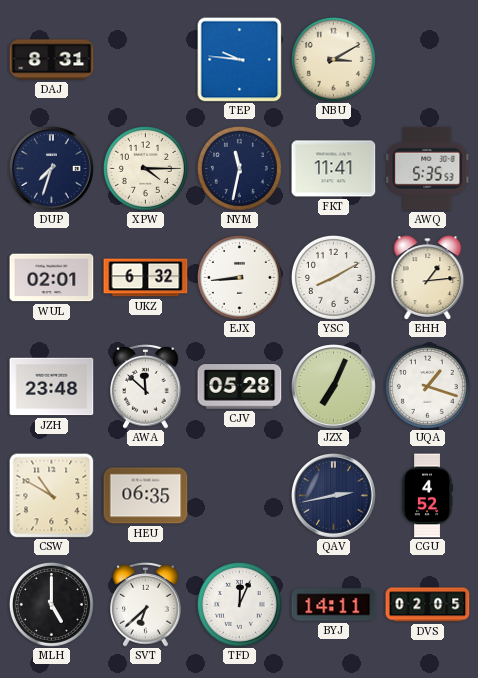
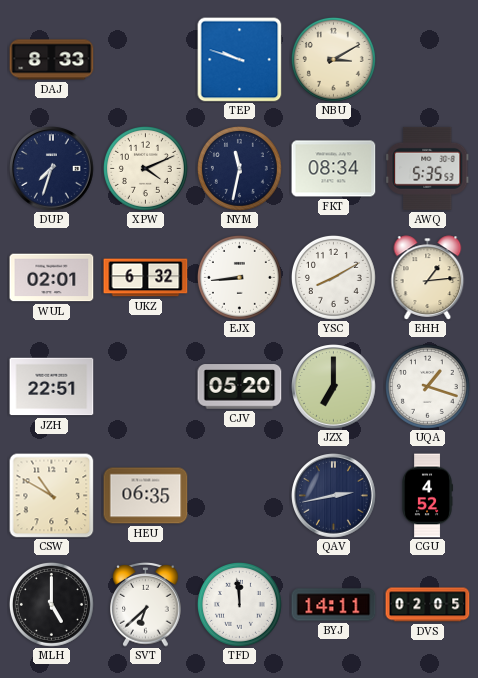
DAJ: 8:31 -> 8:33
TEP: 9:46 -> 9:48
XPW: 4:15 -> 4:11
FKT: 11:41 -> 08:34
JZH: 23:48 -> 22:51
AWA: 11:52 -> none
CJV: 05:28 -> 05:20
JZX: 7:04 -> 7:00
TFD: 12:04 -> 11:59
